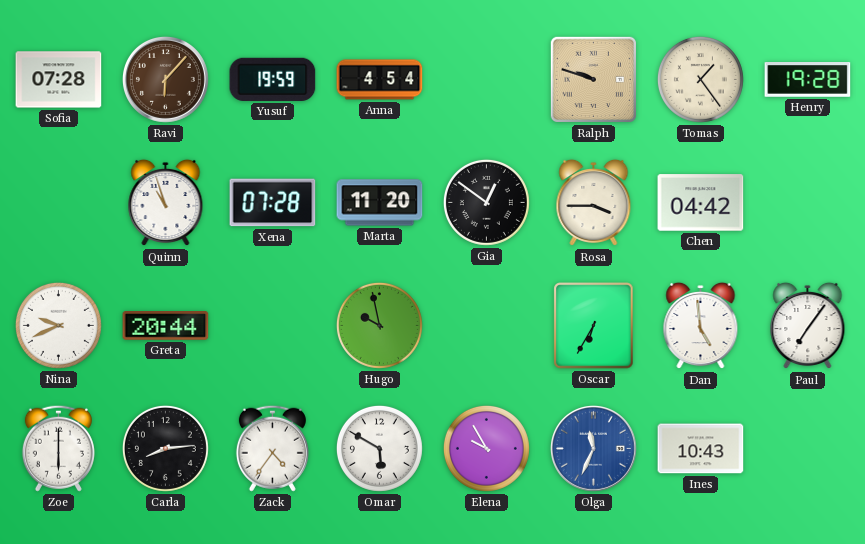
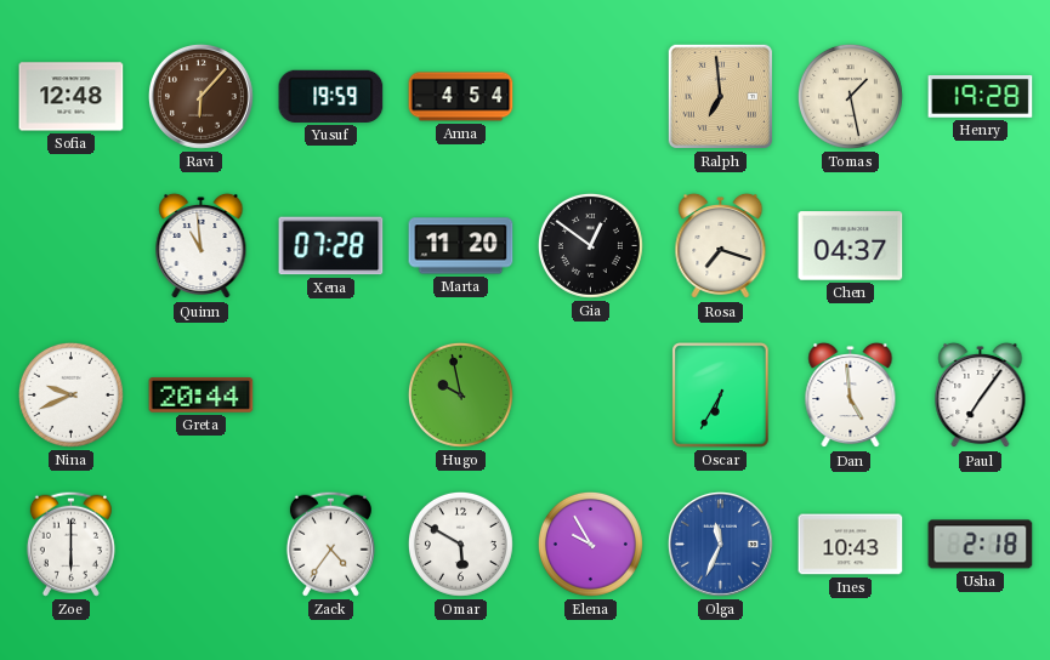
Sofia: 07:28 -> 12:48
Ralph: 9:48 -> 6:59
Tomas: 1:24 -> 1:28
Quinn: 10:57 -> 10:59
Rosa: 3:45 -> 7:18
Chen: 04:42 -> 04:37
Carla: 8:14 -> none
Usha: none -> 2:18
